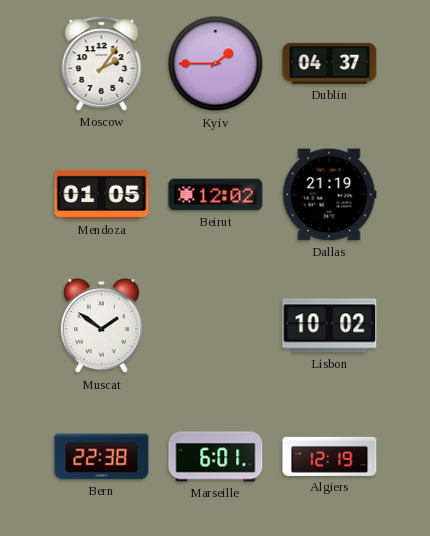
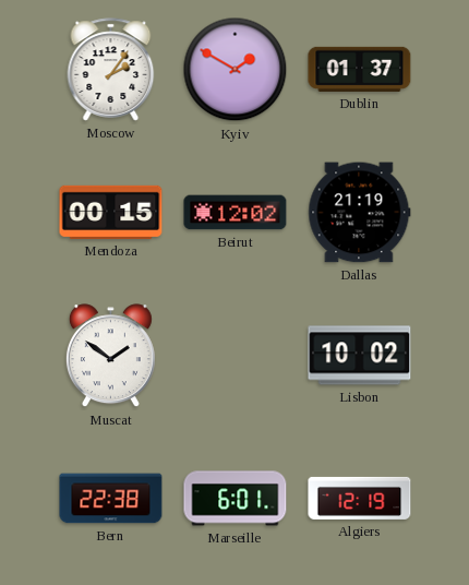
Kyiv: 1:45 -> 1:50
Dublin: 04:37 -> 01:37
Mendoza: 01:05 -> 00:15
